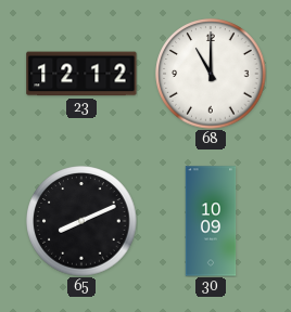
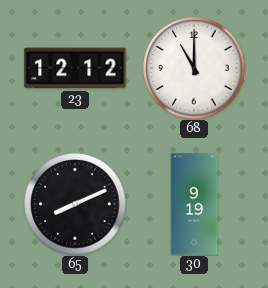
30: 10:09 -> 9:19
